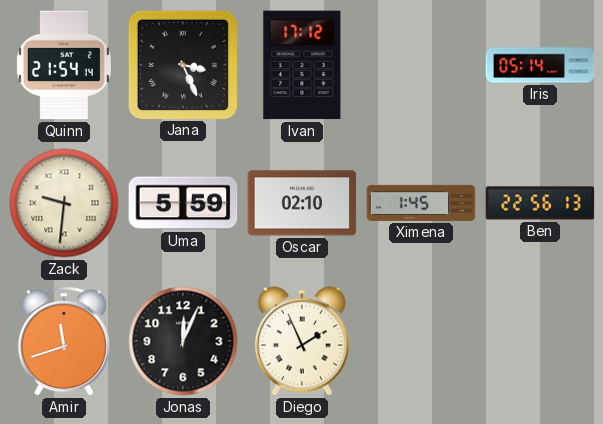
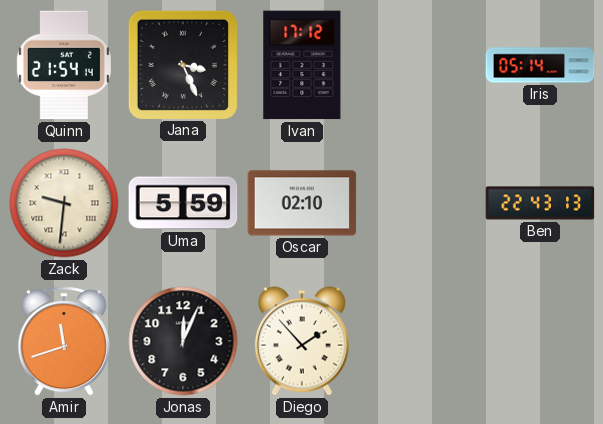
Ximena: 1:45 -> none
Ben: 22:56 -> 22:43
Diego: 1:56 -> 1:53
